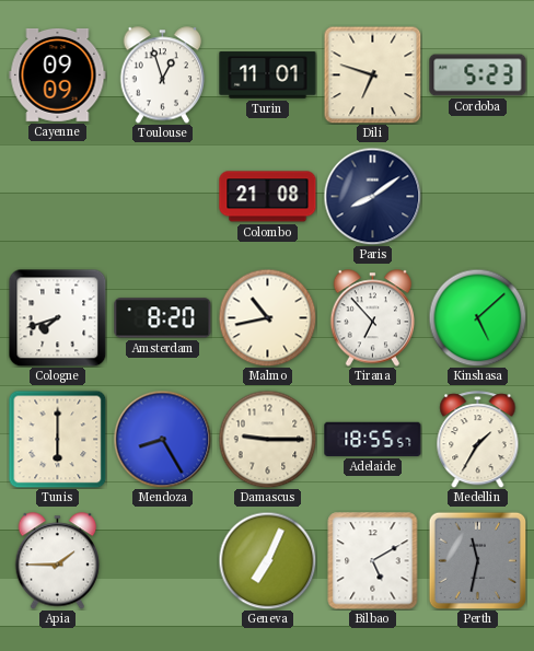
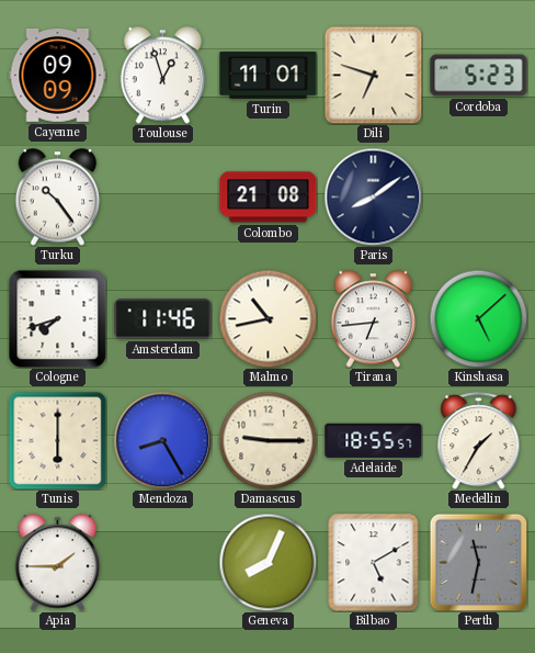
Turku: none -> 10:24
Amsterdam: 8:20 -> 11:46
Tirana: 6:53 -> 6:44
Geneva: 7:04 -> 8:04
